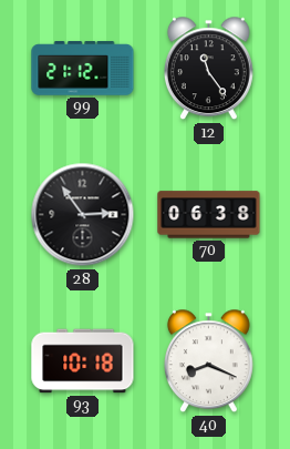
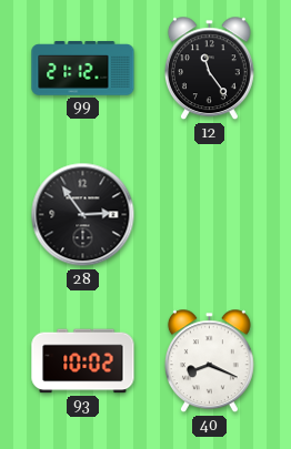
70: 06:38 -> none
93: 10:18 -> 10:02
